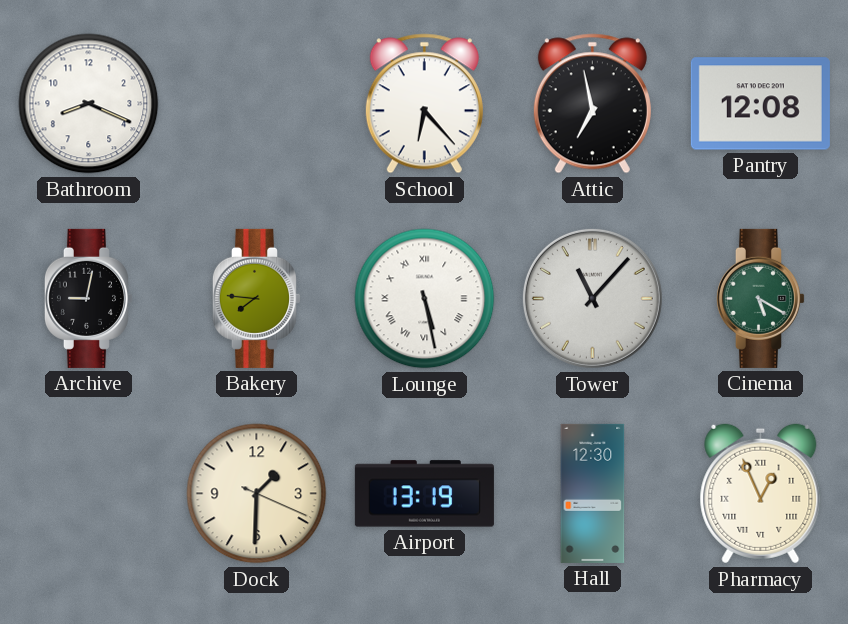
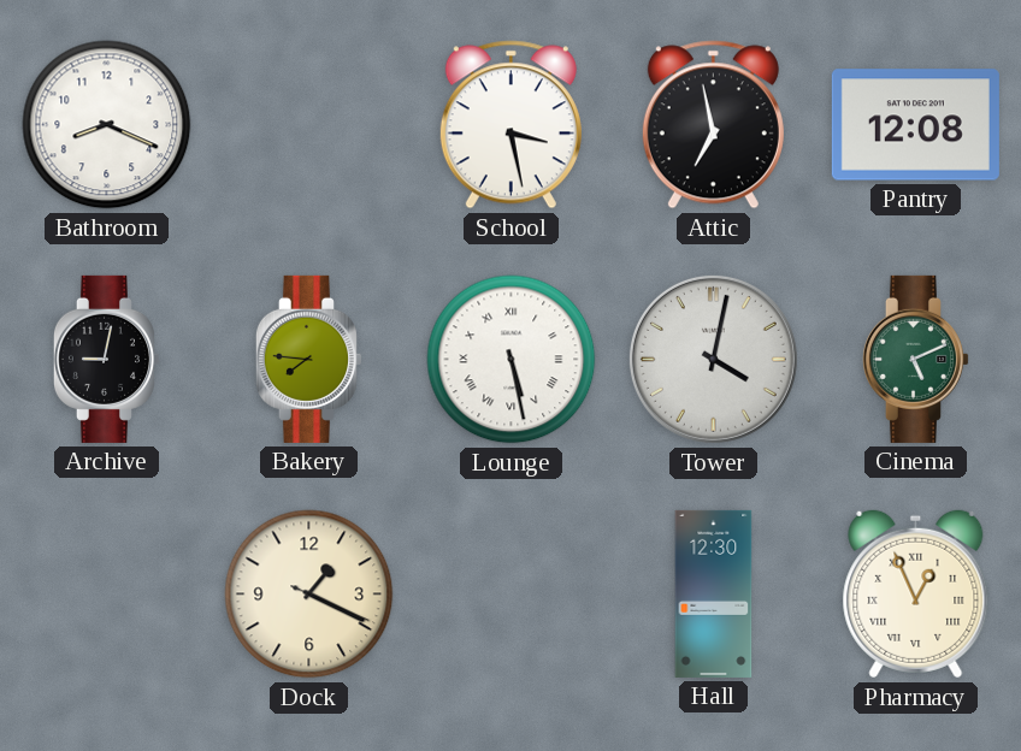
School: 6:23 -> 3:28
Tower: 11:07 -> 4:02
Cinema: 5:20 -> 5:11
Dock: 1:30 -> 1:19
Airport: 13:19 -> none
